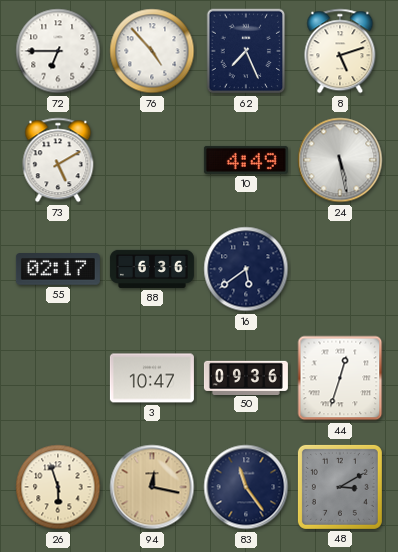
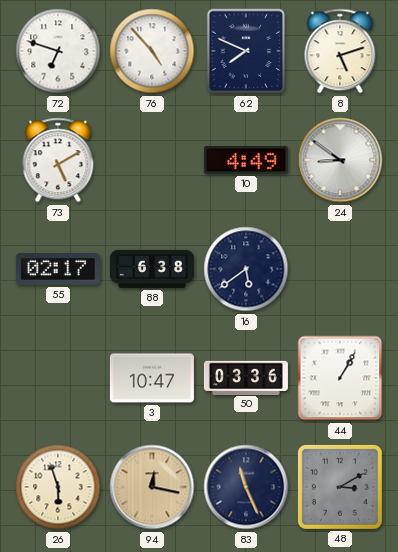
72: 6:45 -> 6:48
62: 7:26 -> 7:49
24: 5:28 -> 8:51
88: 6:36 -> 6:38
50: 09:36 -> 03:36
44: 12:33 -> 1:05
83: 11:24 -> 11:26
